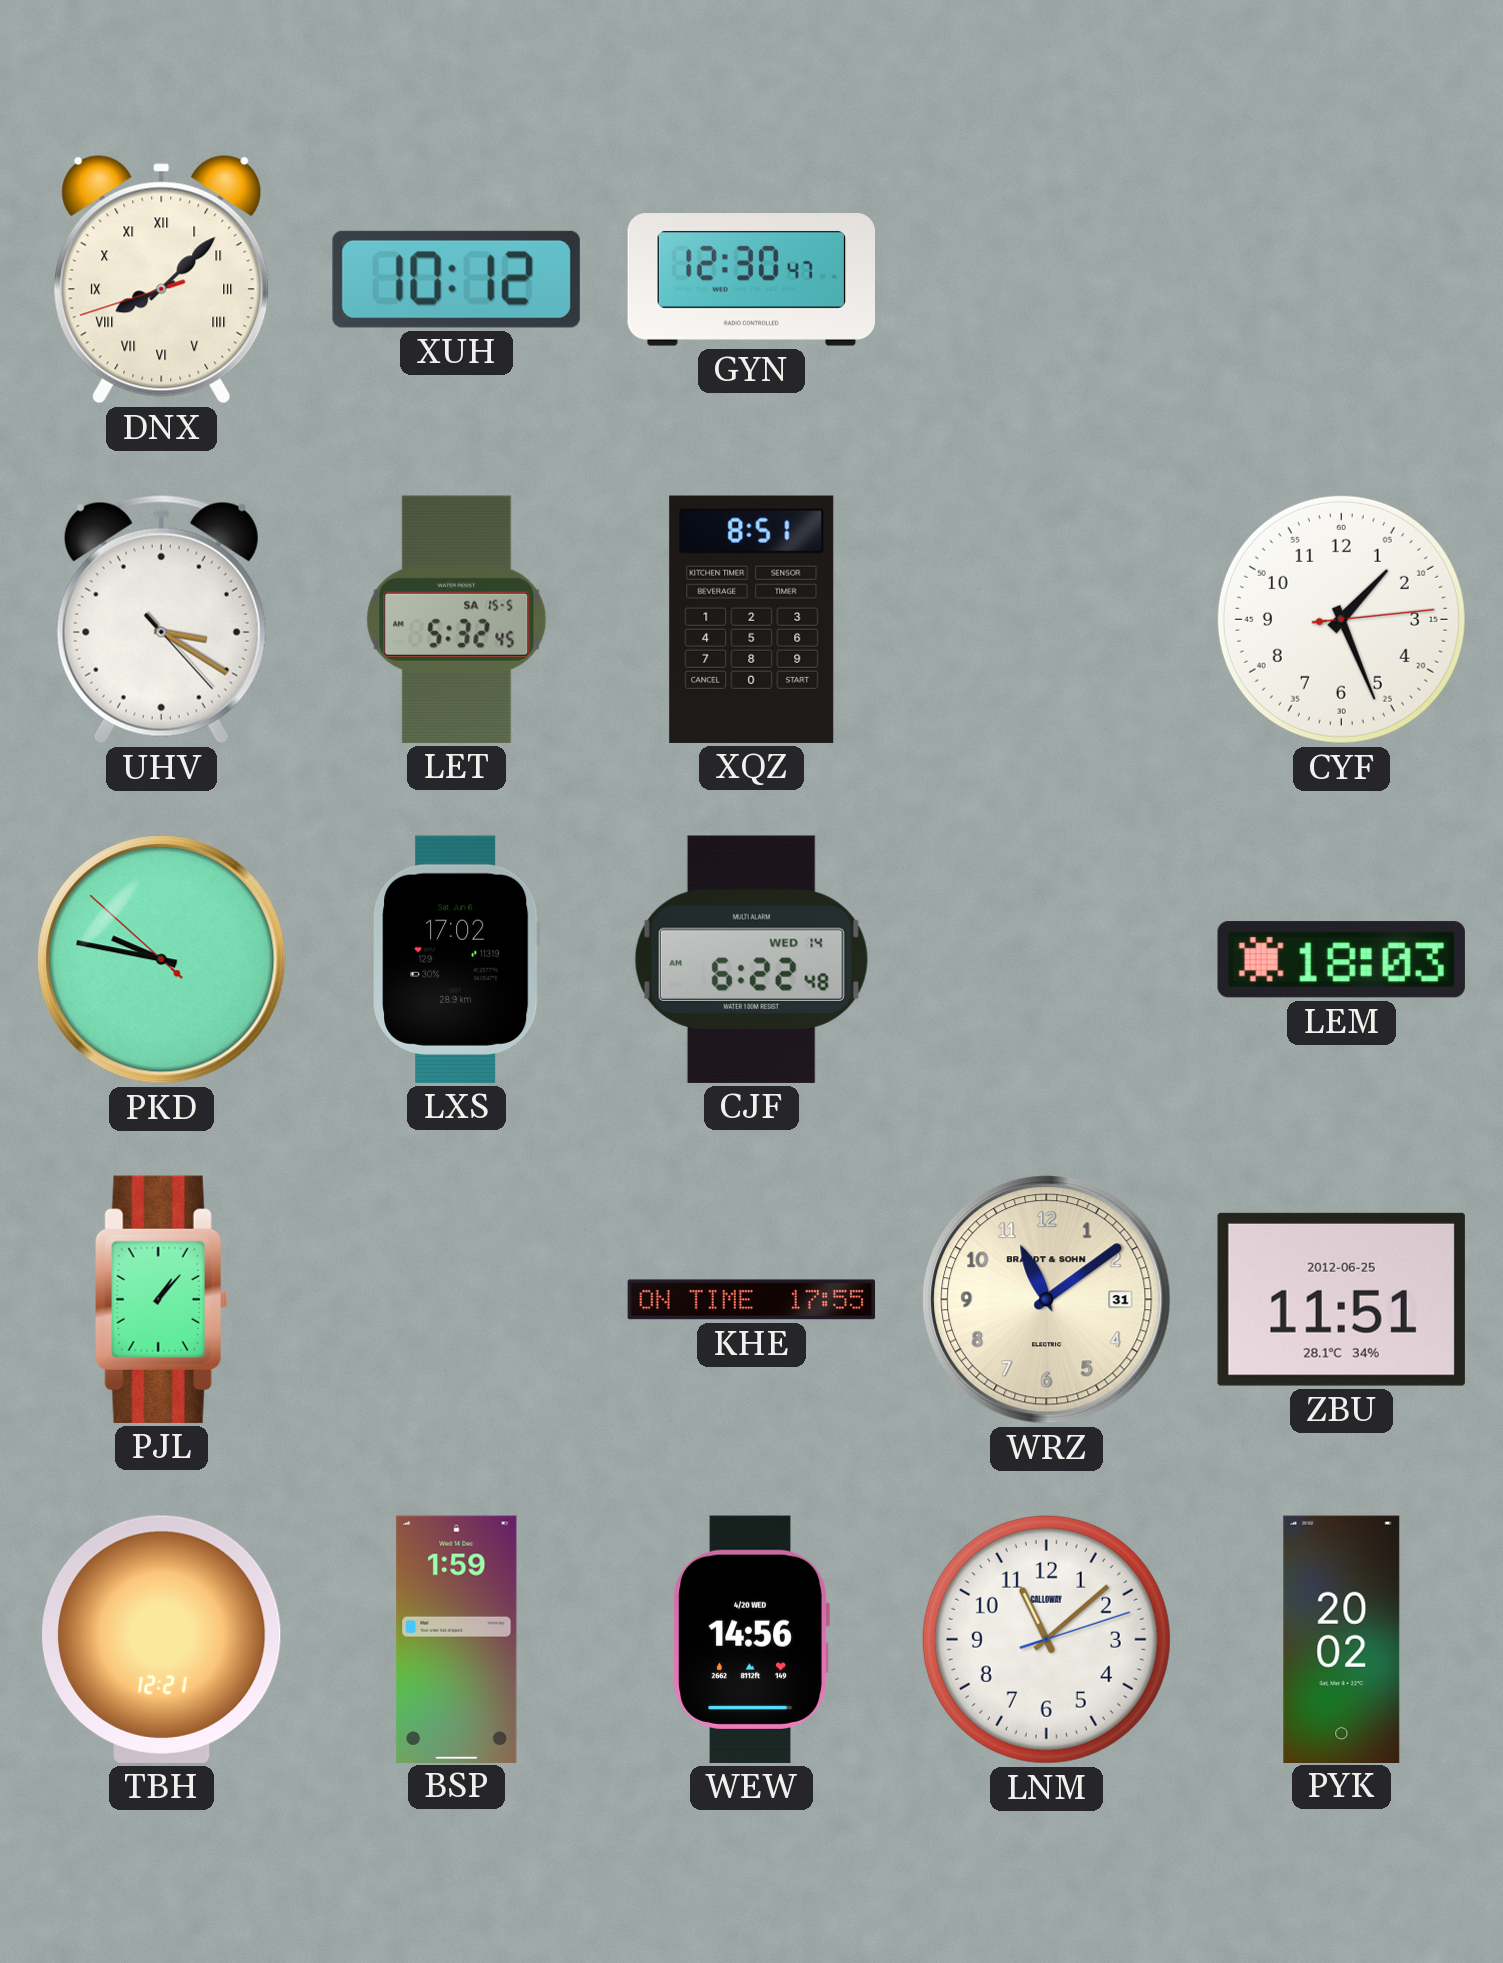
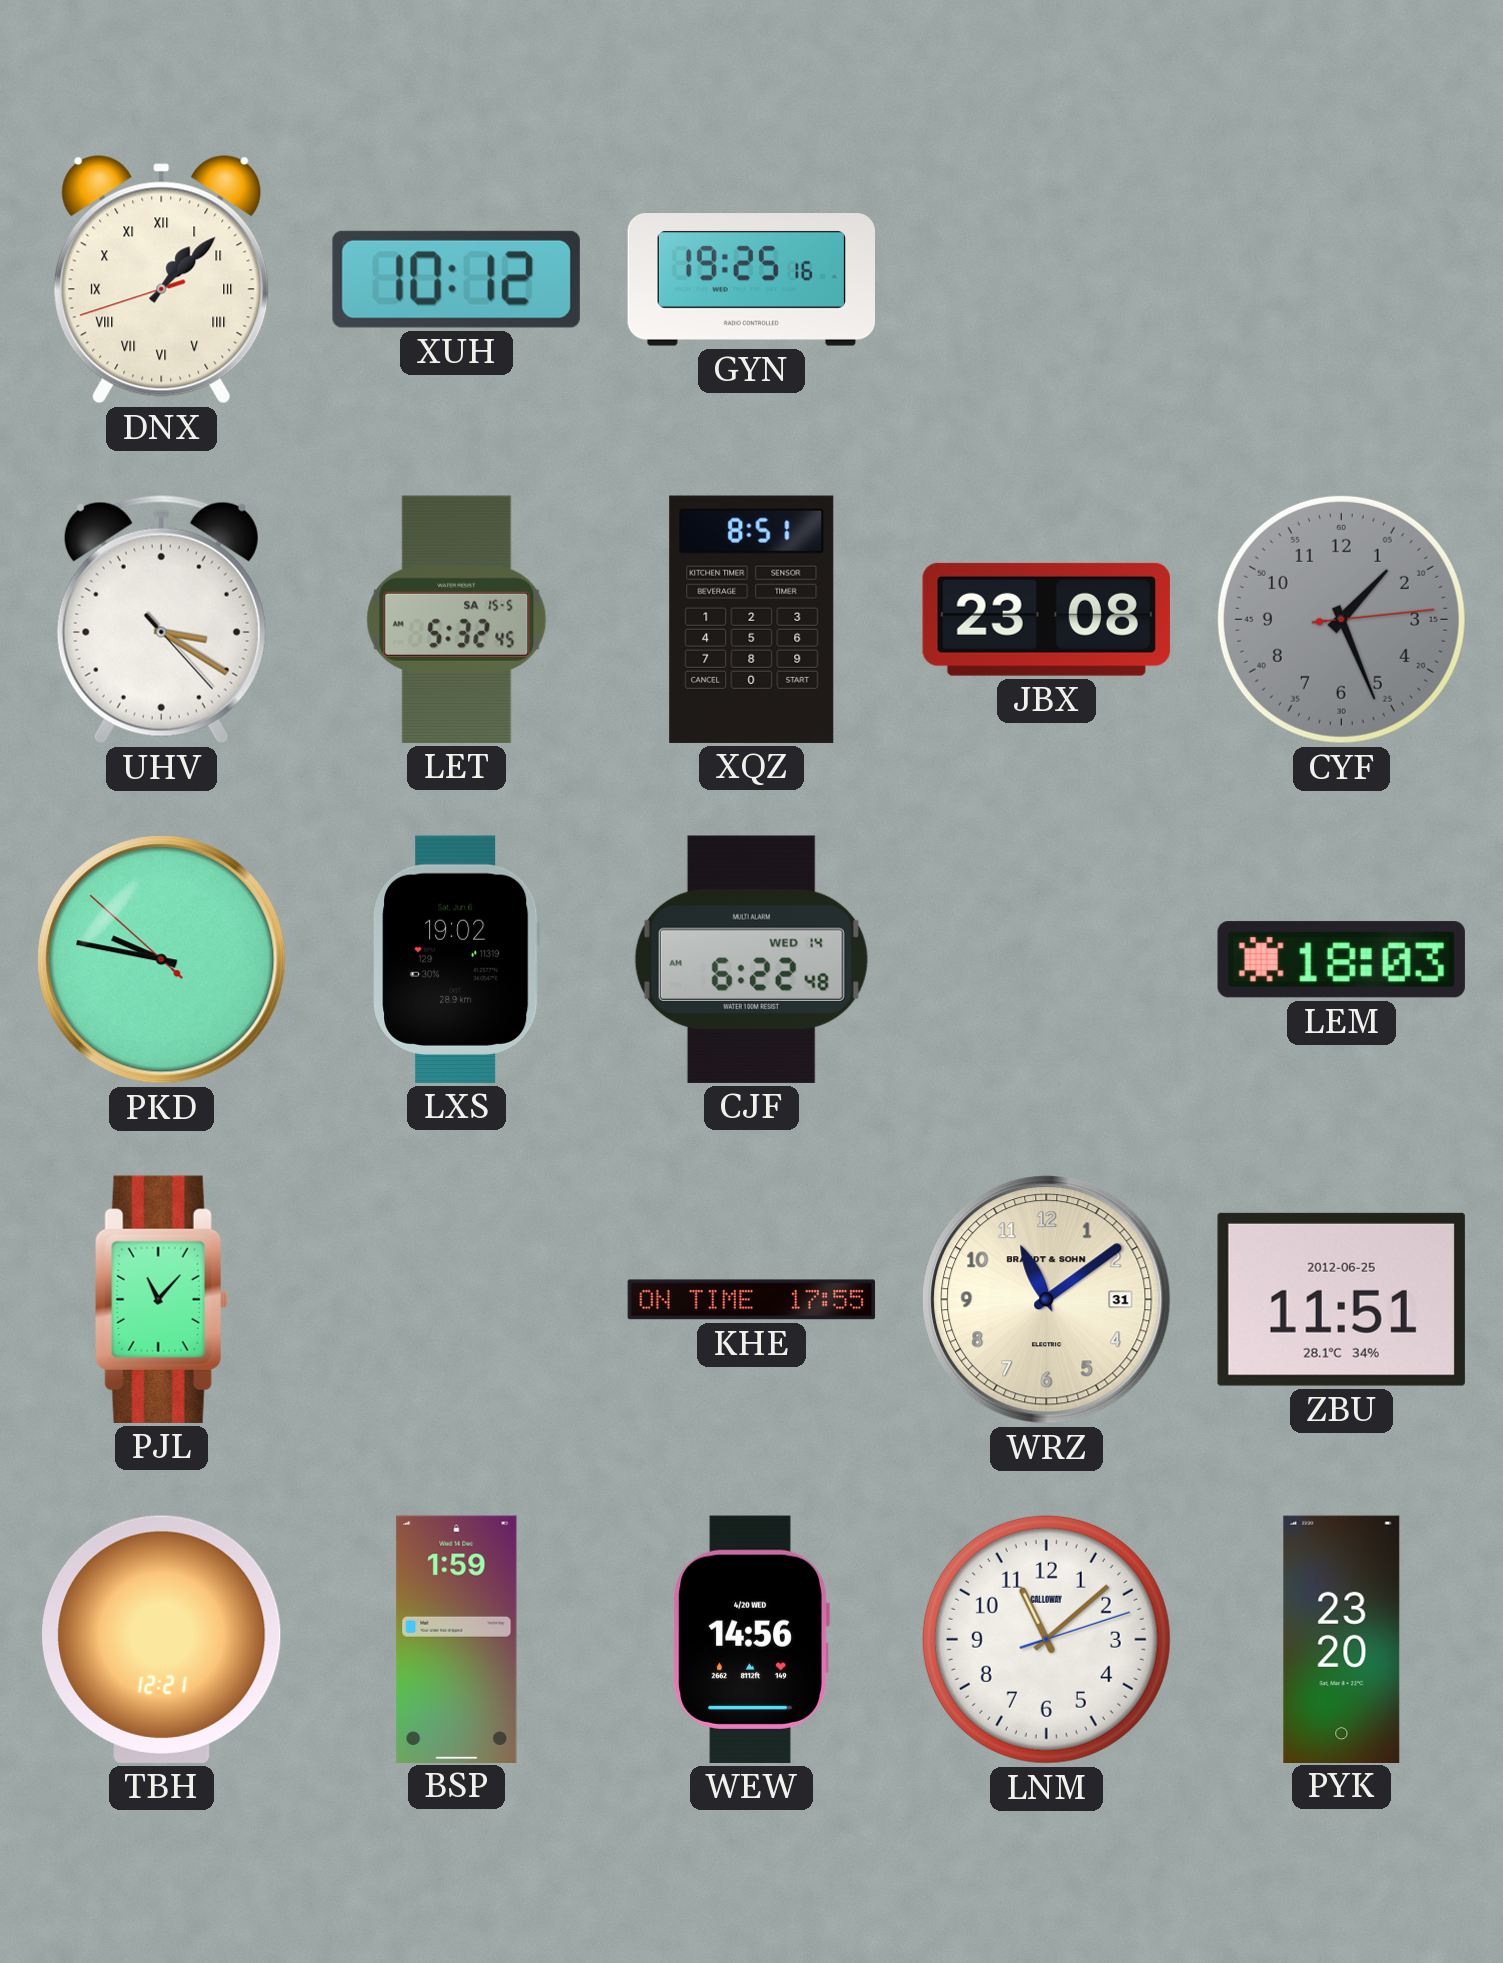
DNX: 8:07 -> 1:07
GYN: 12:30 -> 19:25
JBX: none -> 23:08
CYF dial: white -> grey
LXS: 17:02 -> 19:02
PJL: 1:07 -> 11:07
PYK: 20:02 -> 23:20
